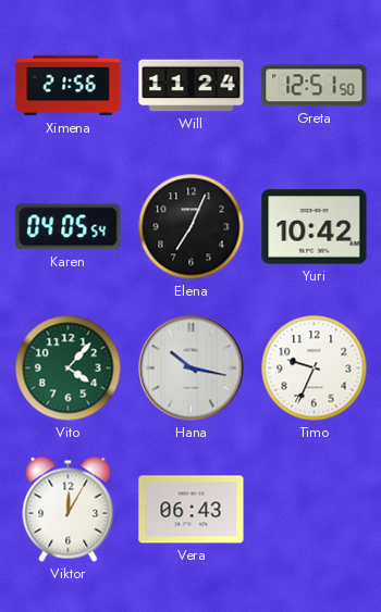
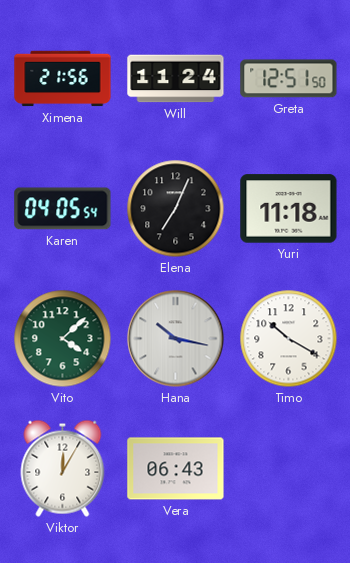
Yuri: 10:42 -> 11:18
Vito: 4:07 -> 4:08
Timo: 9:34 -> 10:20
